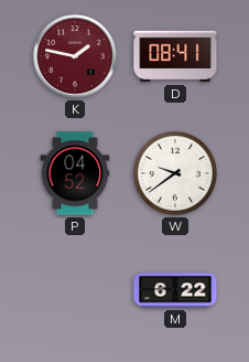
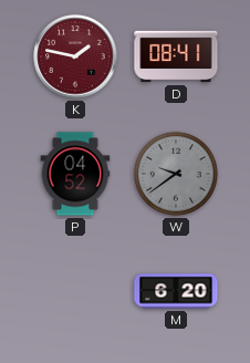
W dial: white -> grey
M: 6:22 -> 6:20
